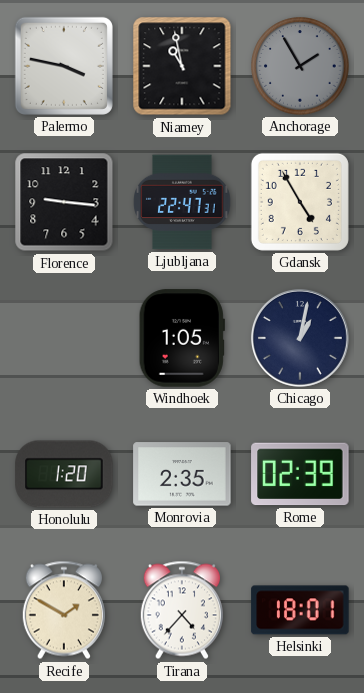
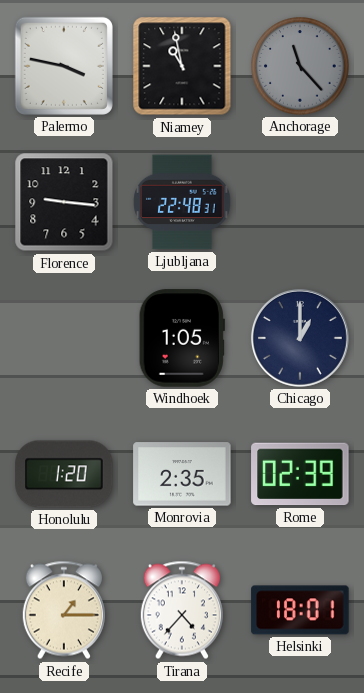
Anchorage: 1:55 -> 11:23
Ljubljana: 22:47 -> 22:48
Gdansk: 4:55 -> none
Chicago: 1:02 -> 1:00
Recife: 1:50 -> 1:15
